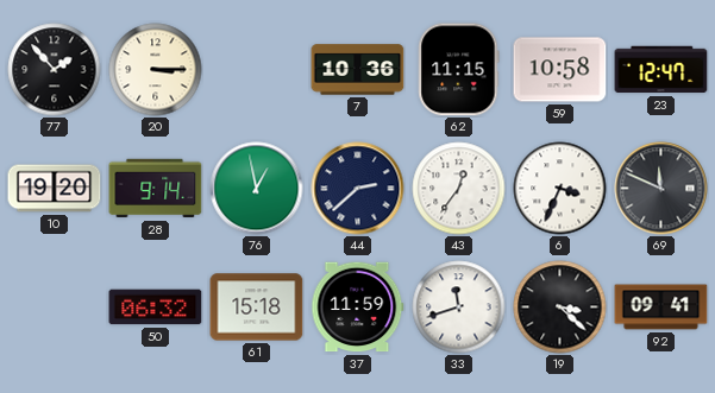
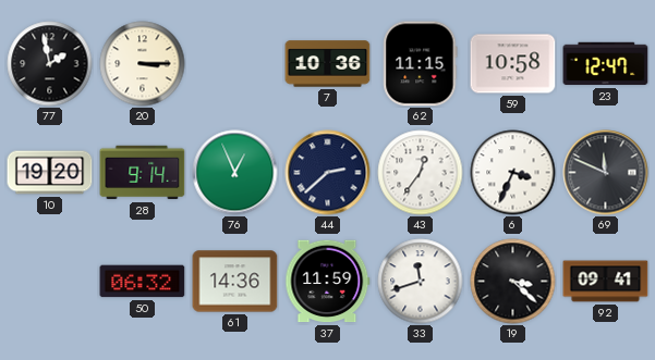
77: 1:53 -> 1:58
76: 12:58 -> 12:56
61: 15:18 -> 14:36
